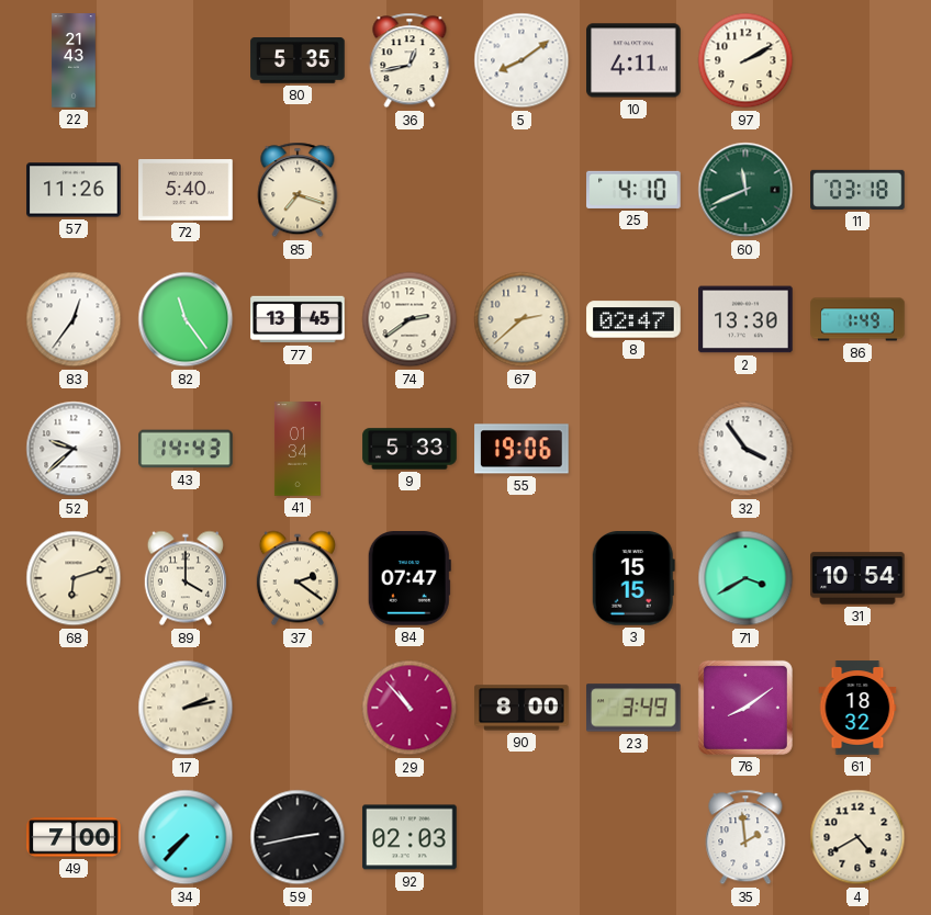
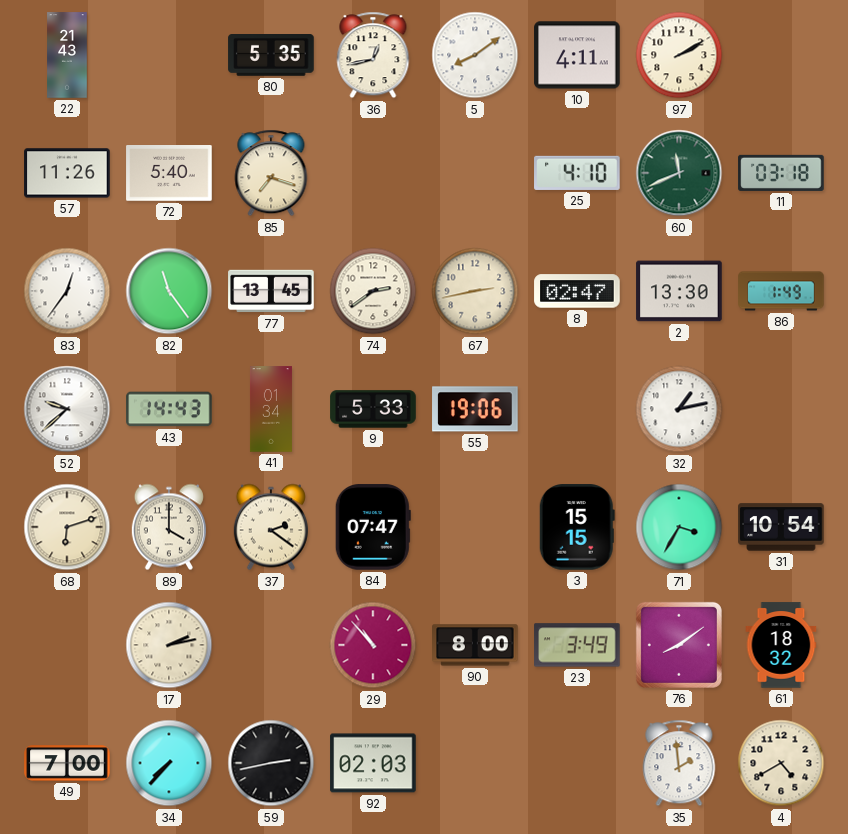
67: 2:38 -> 2:43
32: 3:54 -> 1:13
71: 3:40 -> 3:35
